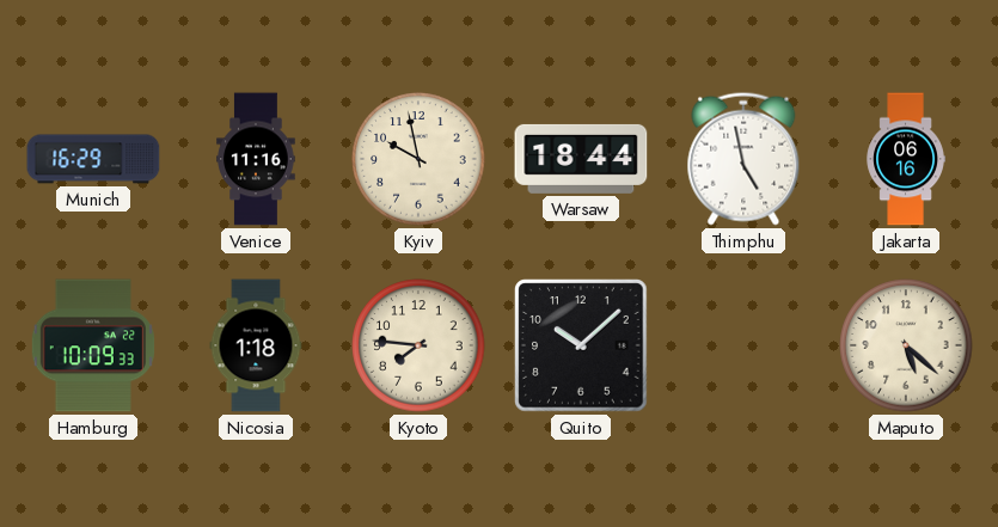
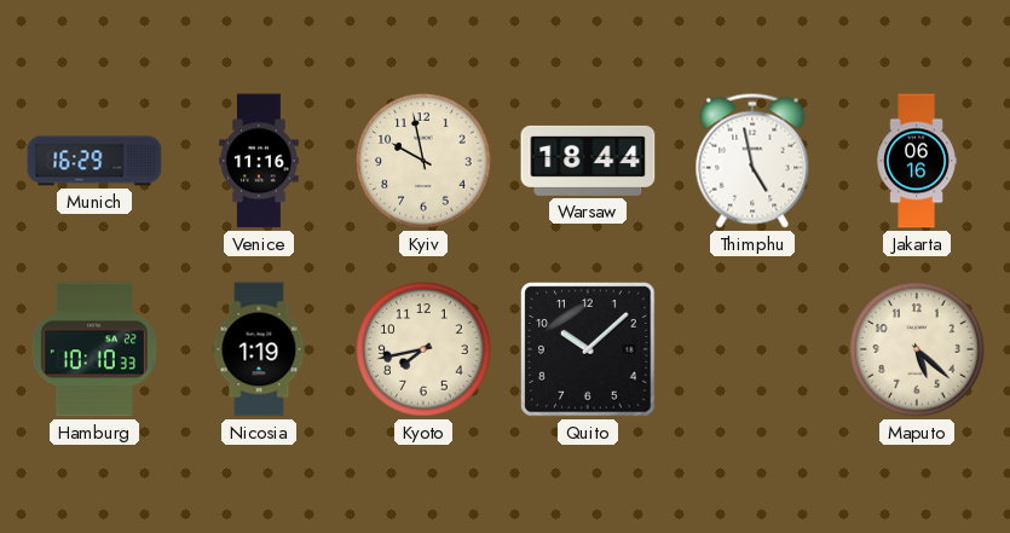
Hamburg: 10:09 -> 10:10
Nicosia: 1:18 -> 1:19
Kyoto: 7:46 -> 7:43
